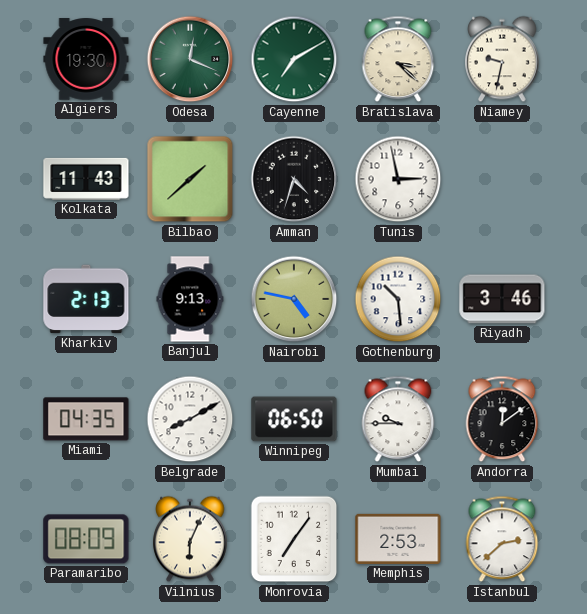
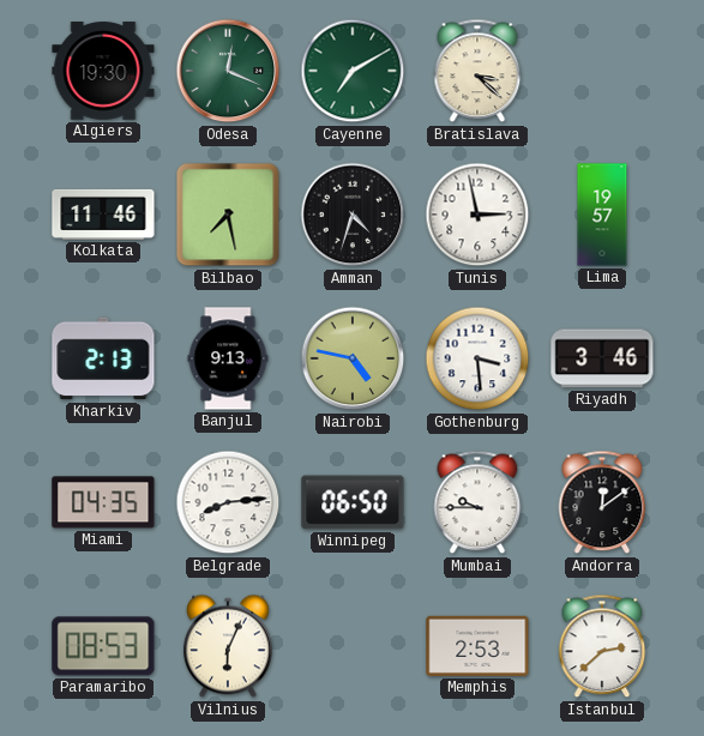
Niamey: 9:32 -> none
Kolkata: 11:43 -> 11:46
Bilbao: 1:38 -> 7:28
Lima: none -> 19:57
Gothenburg: 10:29 -> 3:29
Belgrade: 8:10 -> 8:14
Paramaribo: 08:09 -> 08:53
Monrovia: 7:06 -> none
